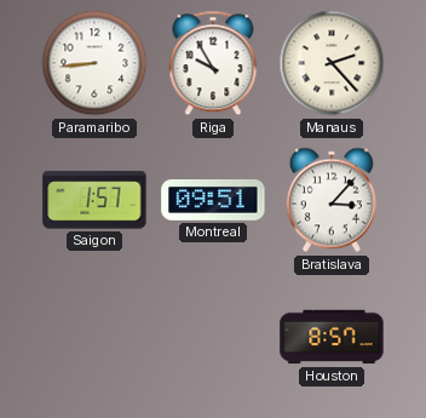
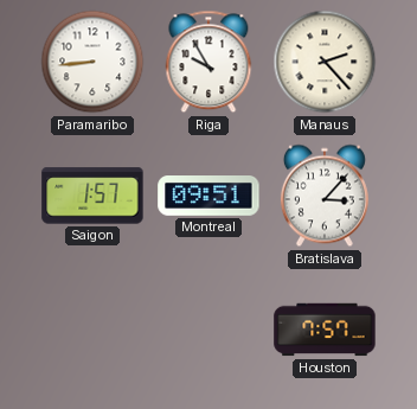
Houston: 8:57 -> 7:57
